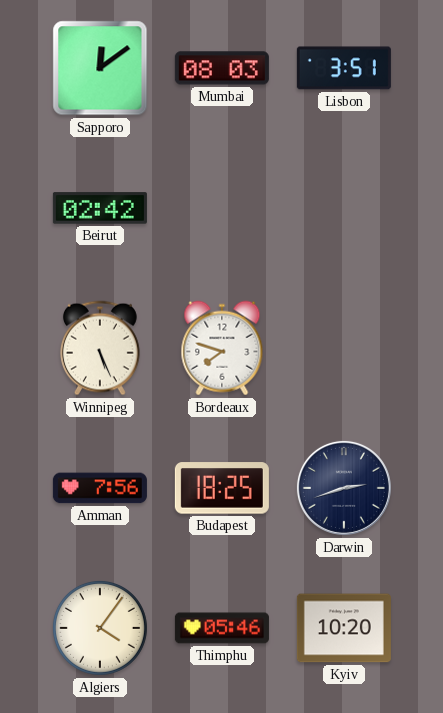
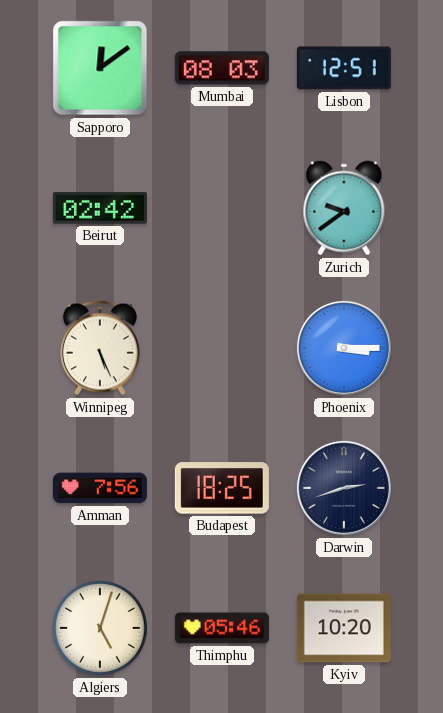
Lisbon: 3:51 -> 12:51
Zurich: none -> 9:39
Bordeaux: 7:48 -> none
Phoenix: none -> 3:15
Algiers: 4:06 -> 5:03
